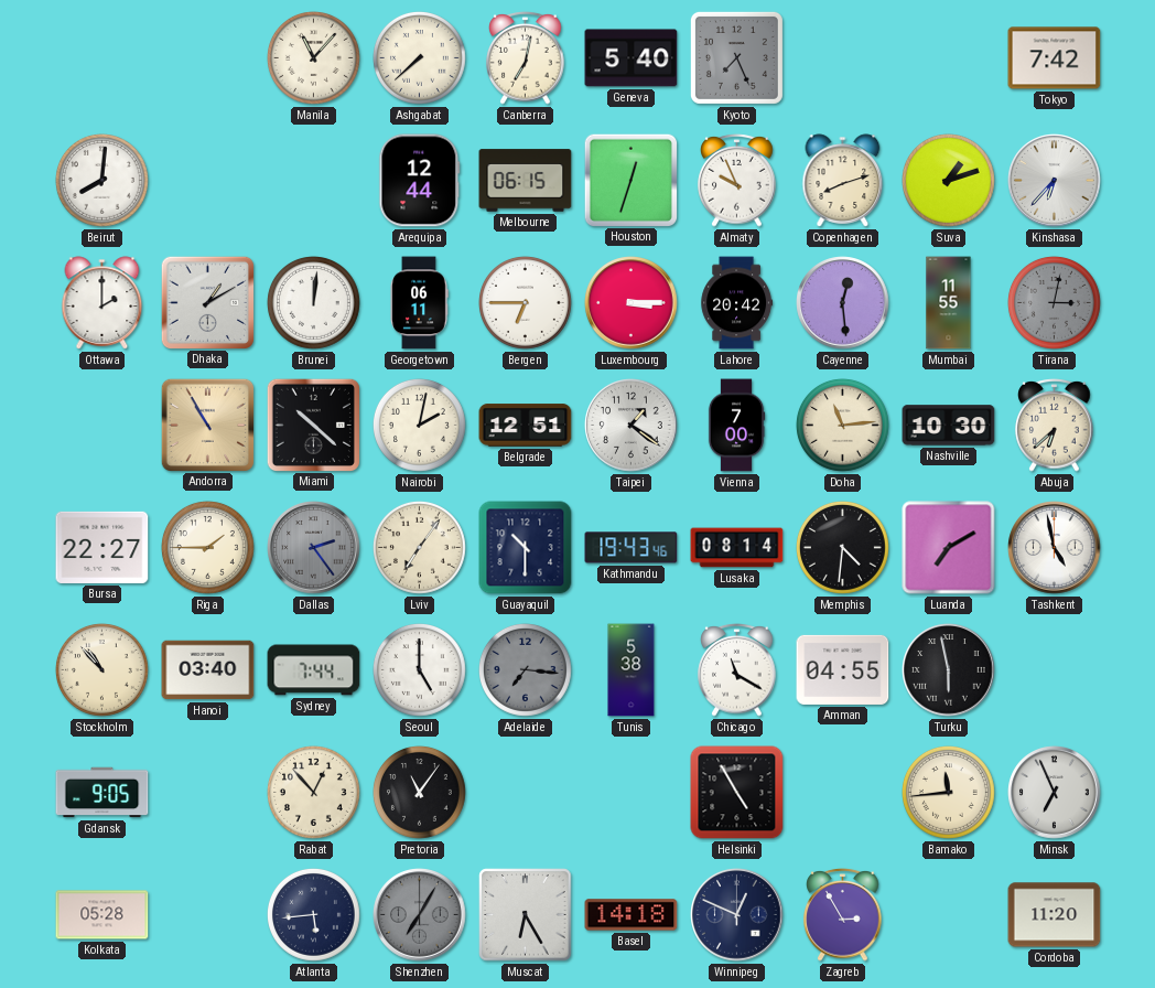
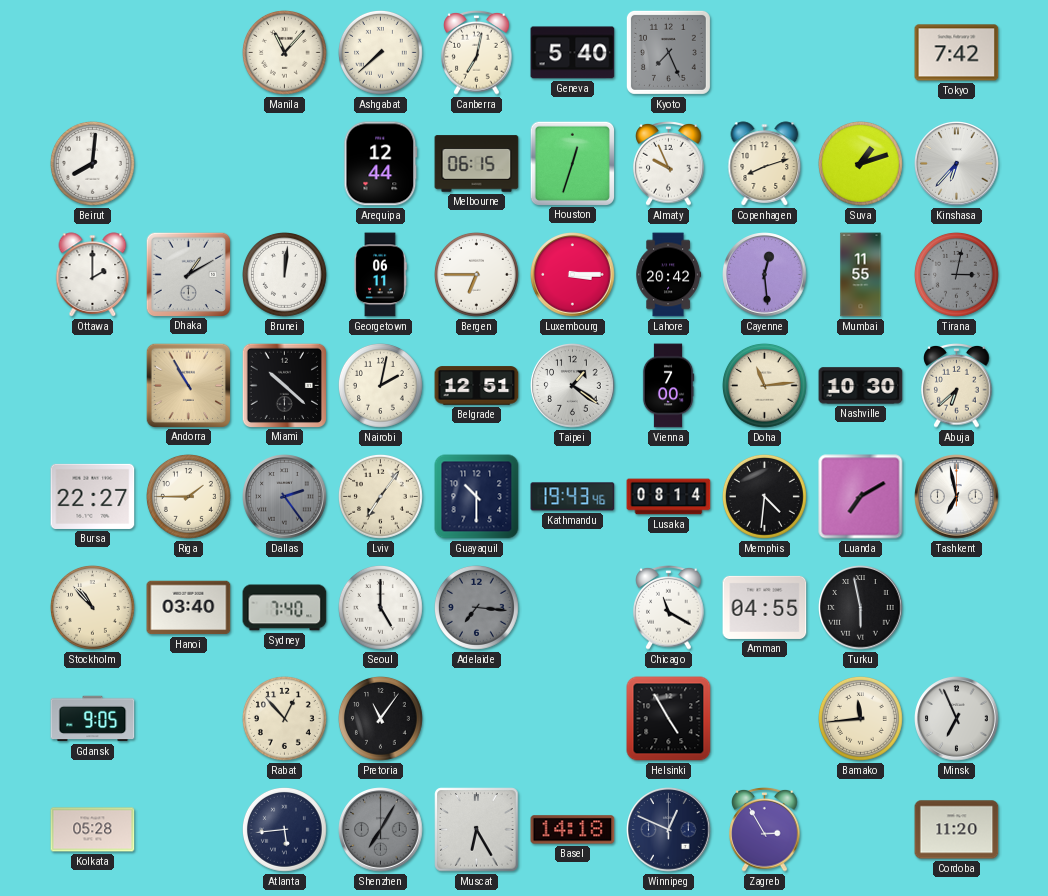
Tashkent: 4:58 -> 6:58
Sydney: 7:44 -> 7:40
Tunis: 5:38 -> none
